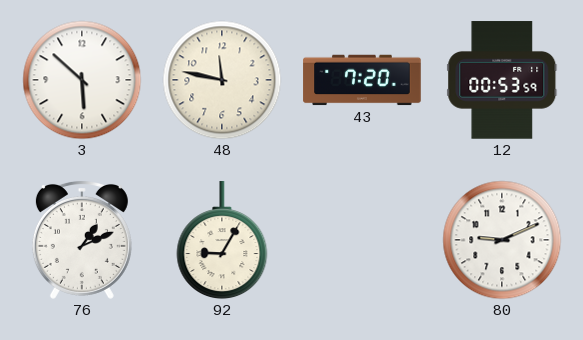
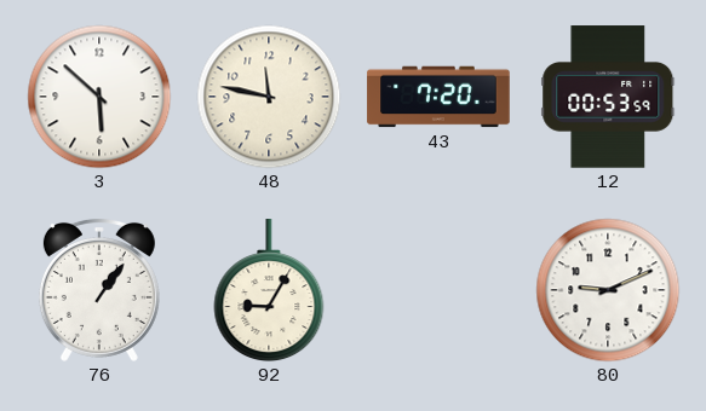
76: 1:11 -> 1:06
